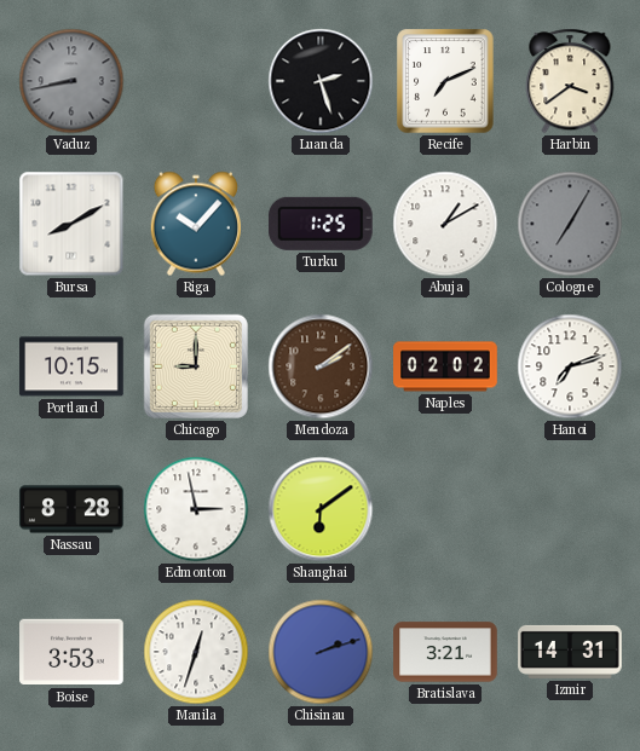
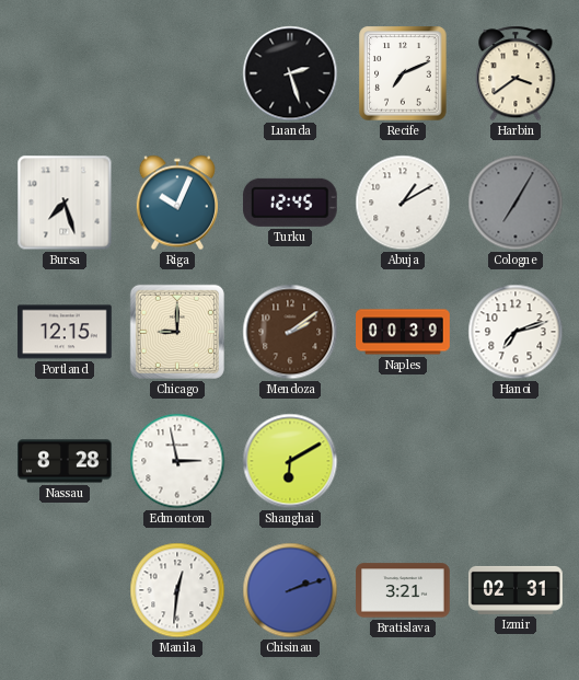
Vaduz: 8:43 -> none
Bursa: 8:10 -> 7:27
Riga: 10:07 -> 10:04
Turku: 1:25 -> 12:45
Portland: 10:15 -> 12:15
Naples: 02:02 -> 00:39
Shanghai: 6:09 -> 6:10
Boise: 3:53 -> none
Manila: 12:33 -> 12:31
Izmir: 14:31 -> 02:31
